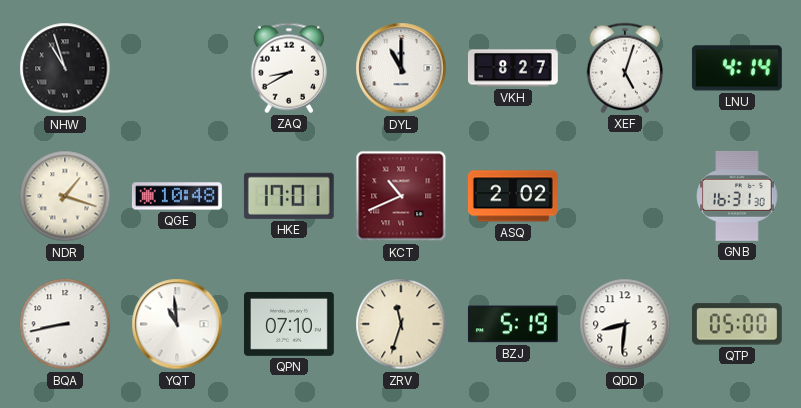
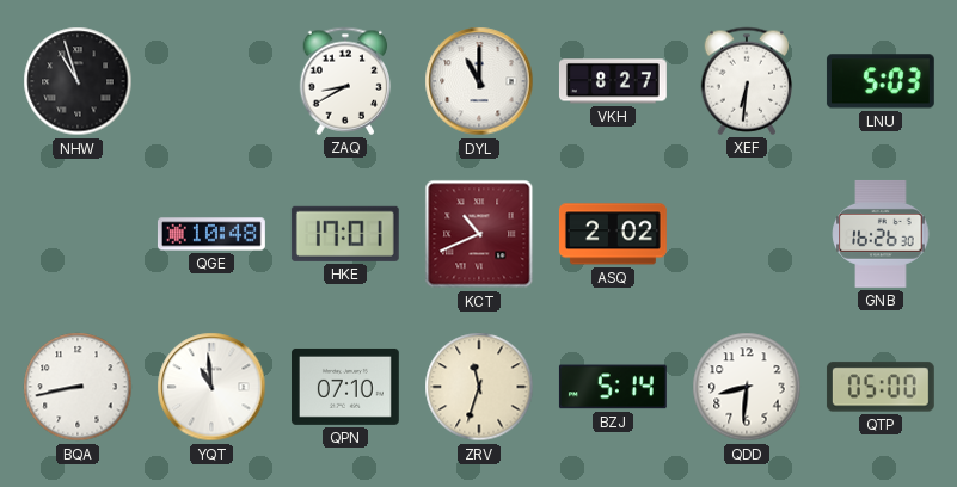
XEF: 5:03 -> 6:31
LNU: 4:14 -> 5:03
NDR: 1:18 -> none
GNB: 16:31 -> 16:26
BZJ: 5:19 -> 5:14
